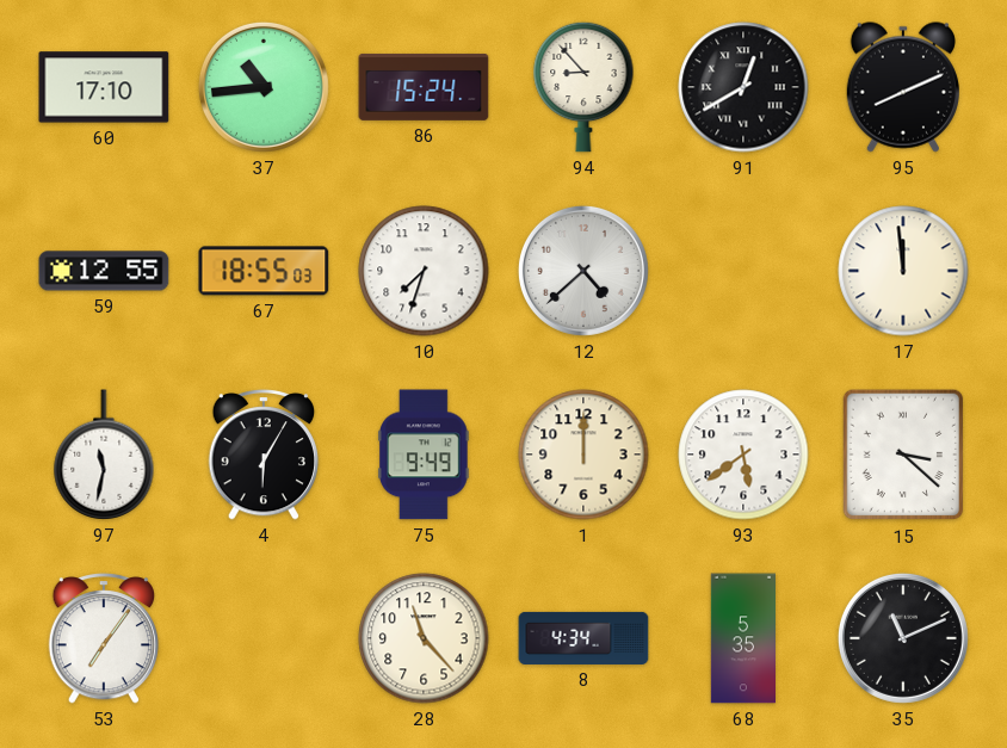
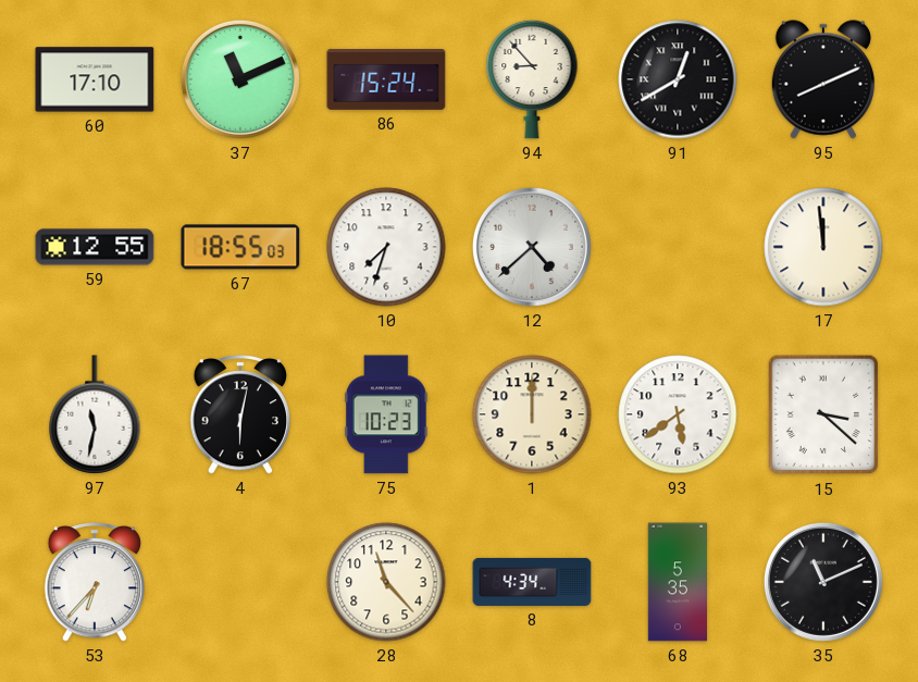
37: 10:44 -> 11:11
4: 6:05 -> 6:02
75: 9:49 -> 10:23
53: 7:06 -> 6:37
